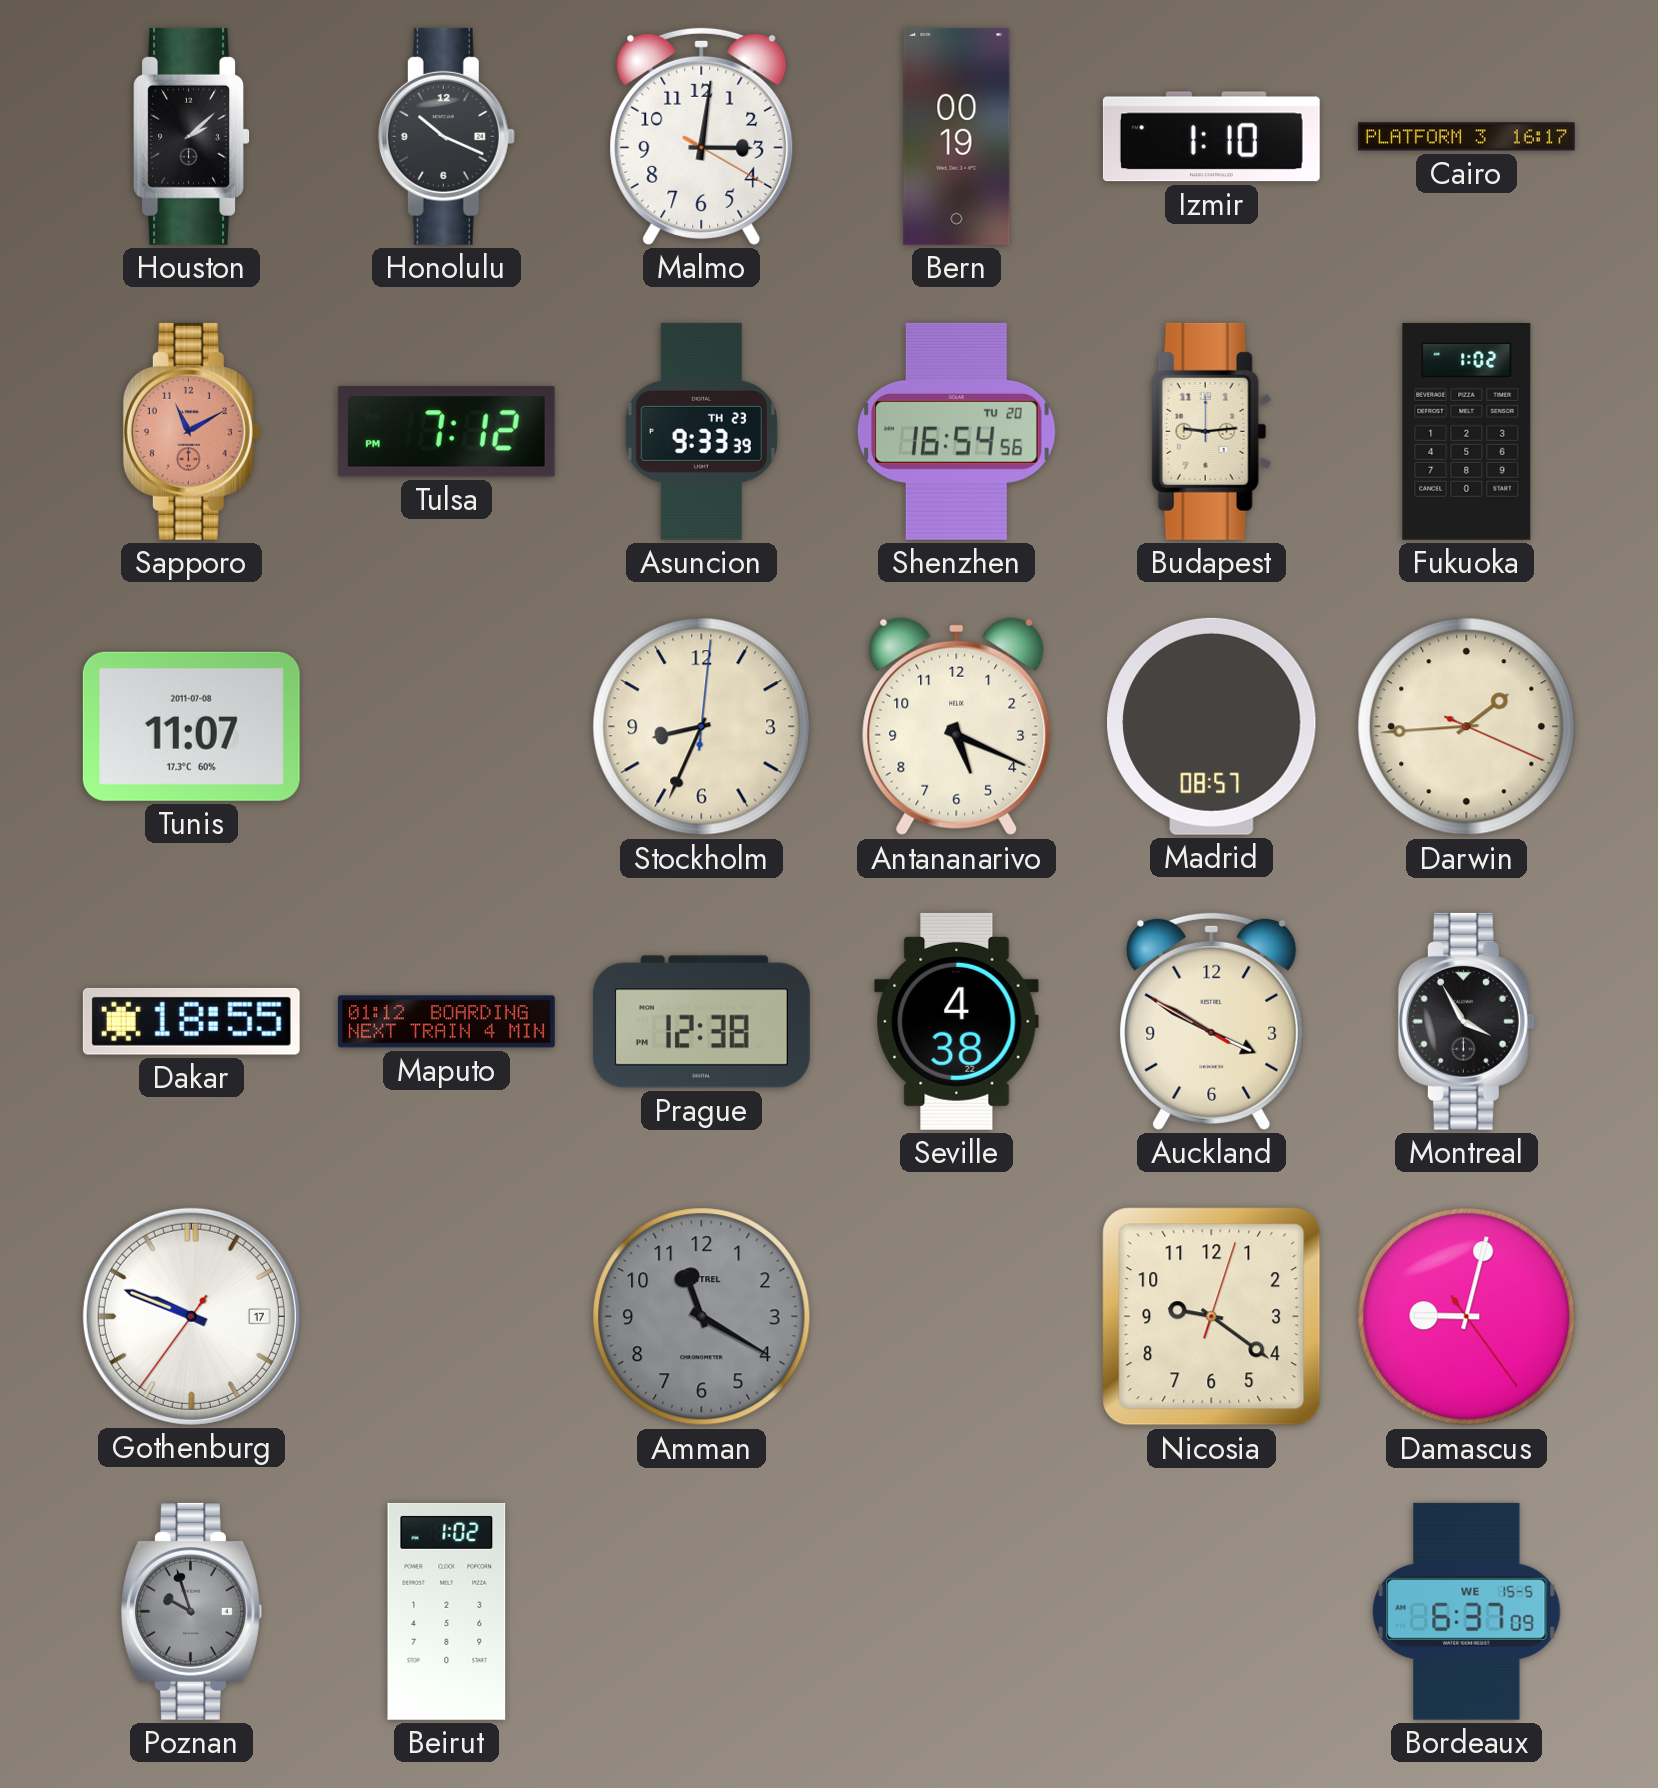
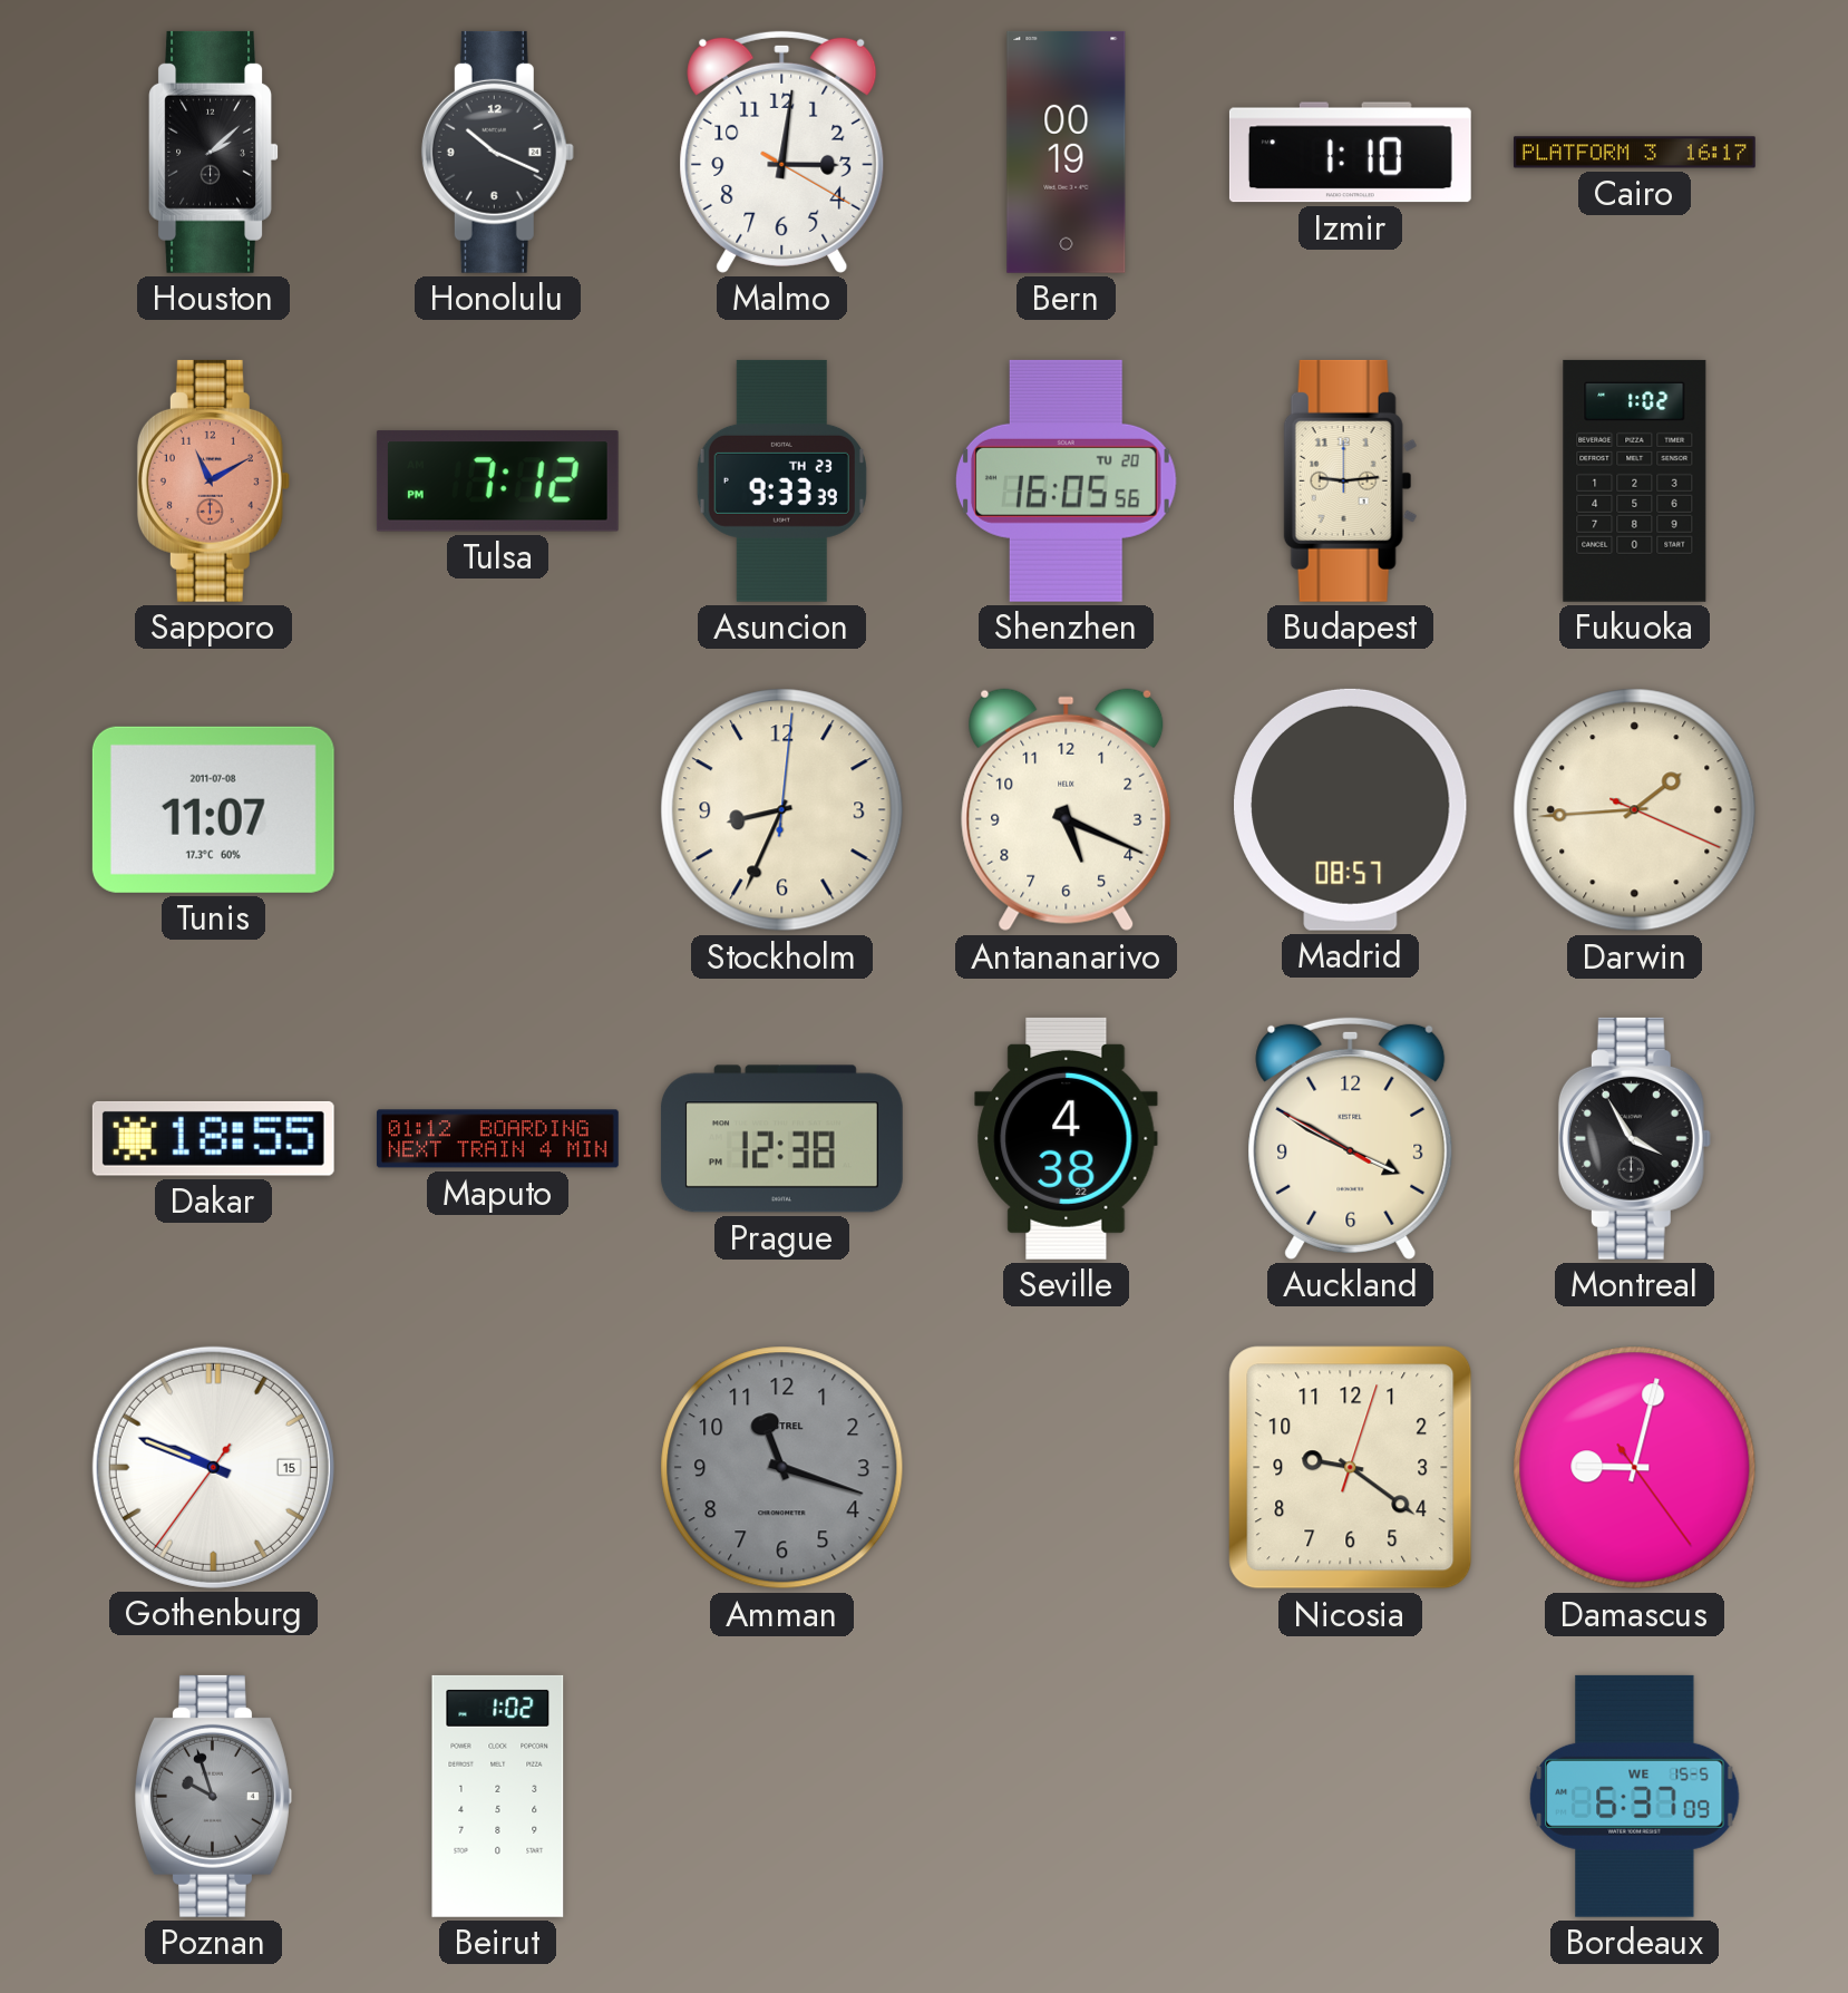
Shenzhen: 16:54 -> 16:05
Gothenburg date: 17 -> 15
Amman: 11:20 -> 11:18
